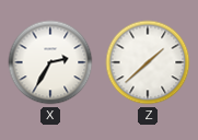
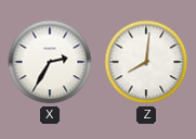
Z: 1:38 -> 8:01
